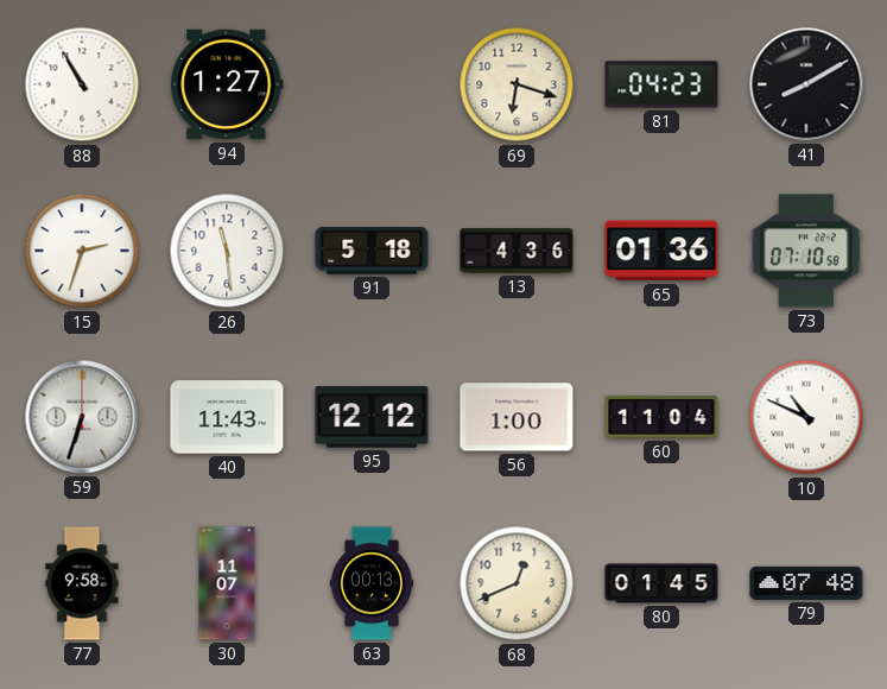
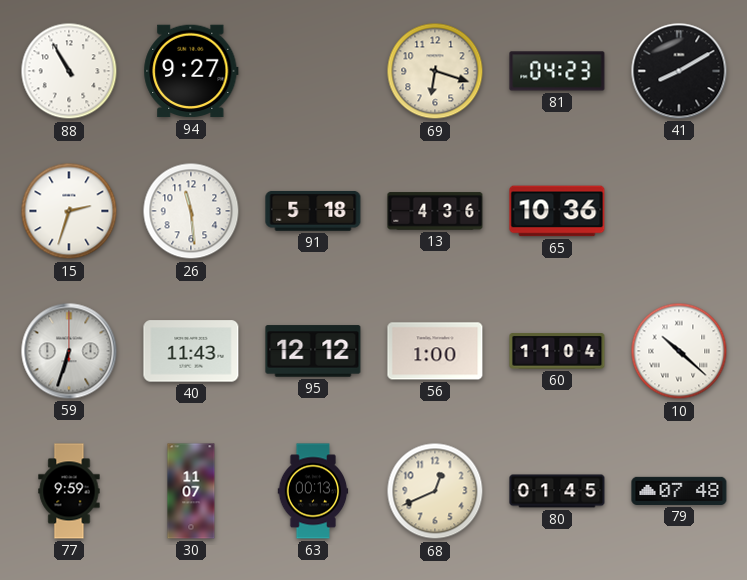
94: 1:27 -> 9:27
65: 01:36 -> 10:36
73: 07:10 -> none
10: 10:49 -> 10:22
77: 9:58 -> 9:59
